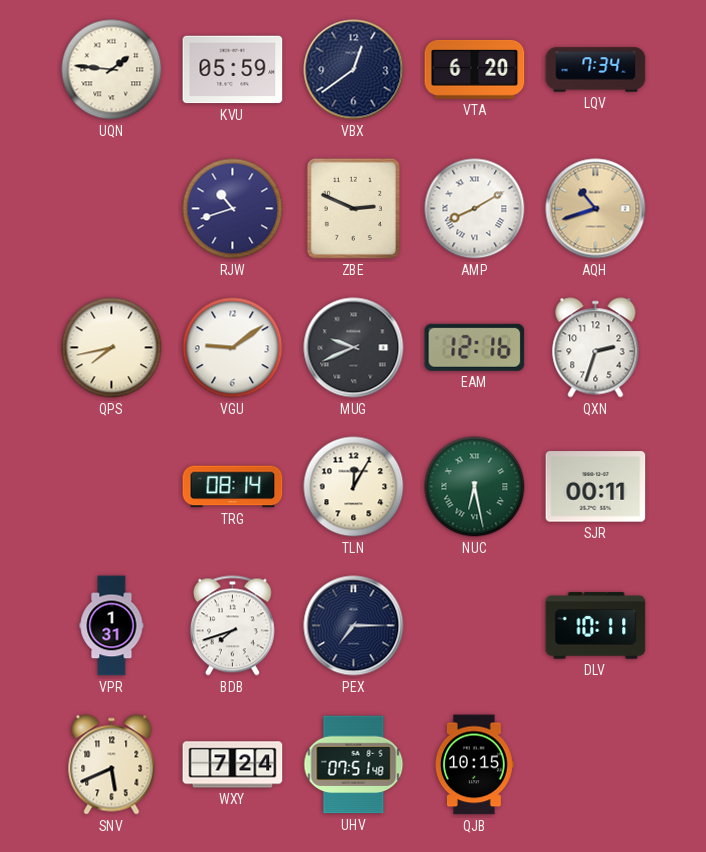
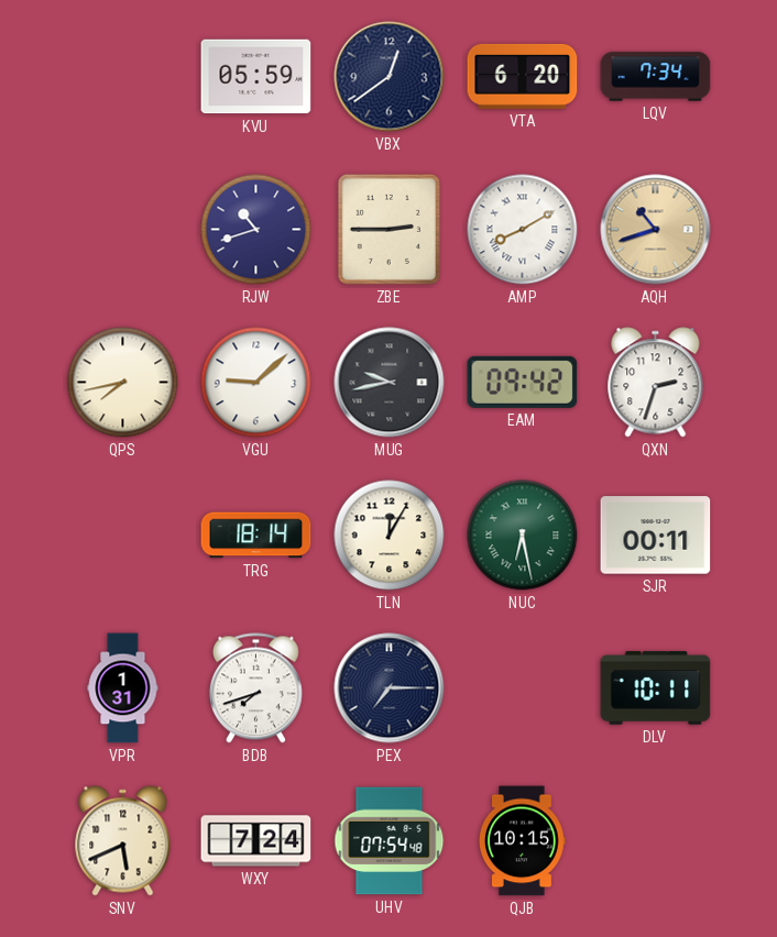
UQN: 1:46 -> none
ZBE: 2:49 -> 2:45
VGU: 9:09 -> 9:08
MUG: 9:41 -> 9:43
EAM: 12:16 -> 09:42
TRG: 08:14 -> 18:14
UHV: 07:51 -> 07:54
